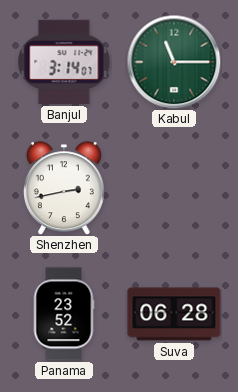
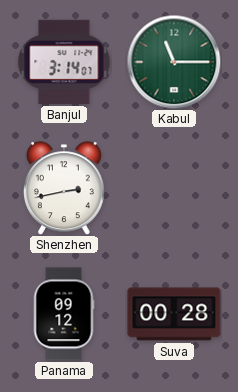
Panama: 23:52 -> 09:12
Suva: 06:28 -> 00:28
